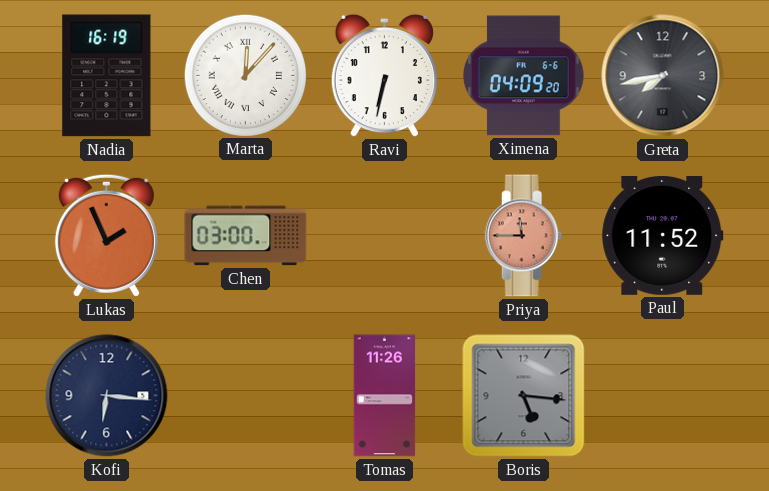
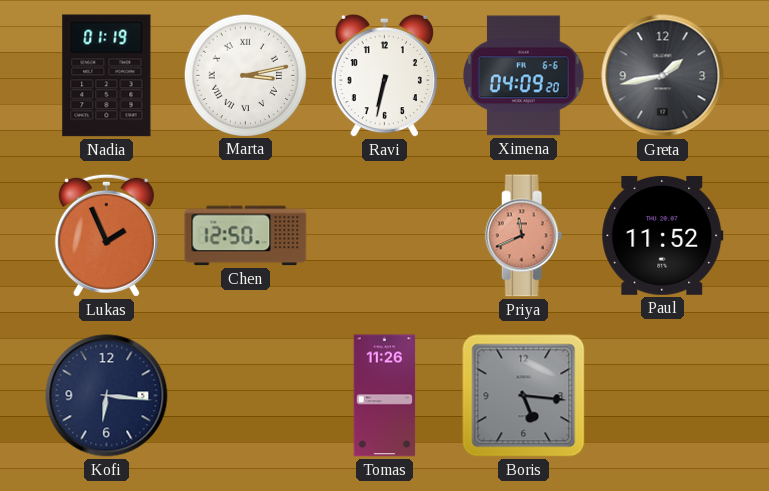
Nadia: 16:19 -> 01:19
Marta: 12:07 -> 3:13
Greta: 7:43 -> 1:43
Chen: 03:00 -> 12:50
Priya: 11:45 -> 11:41
